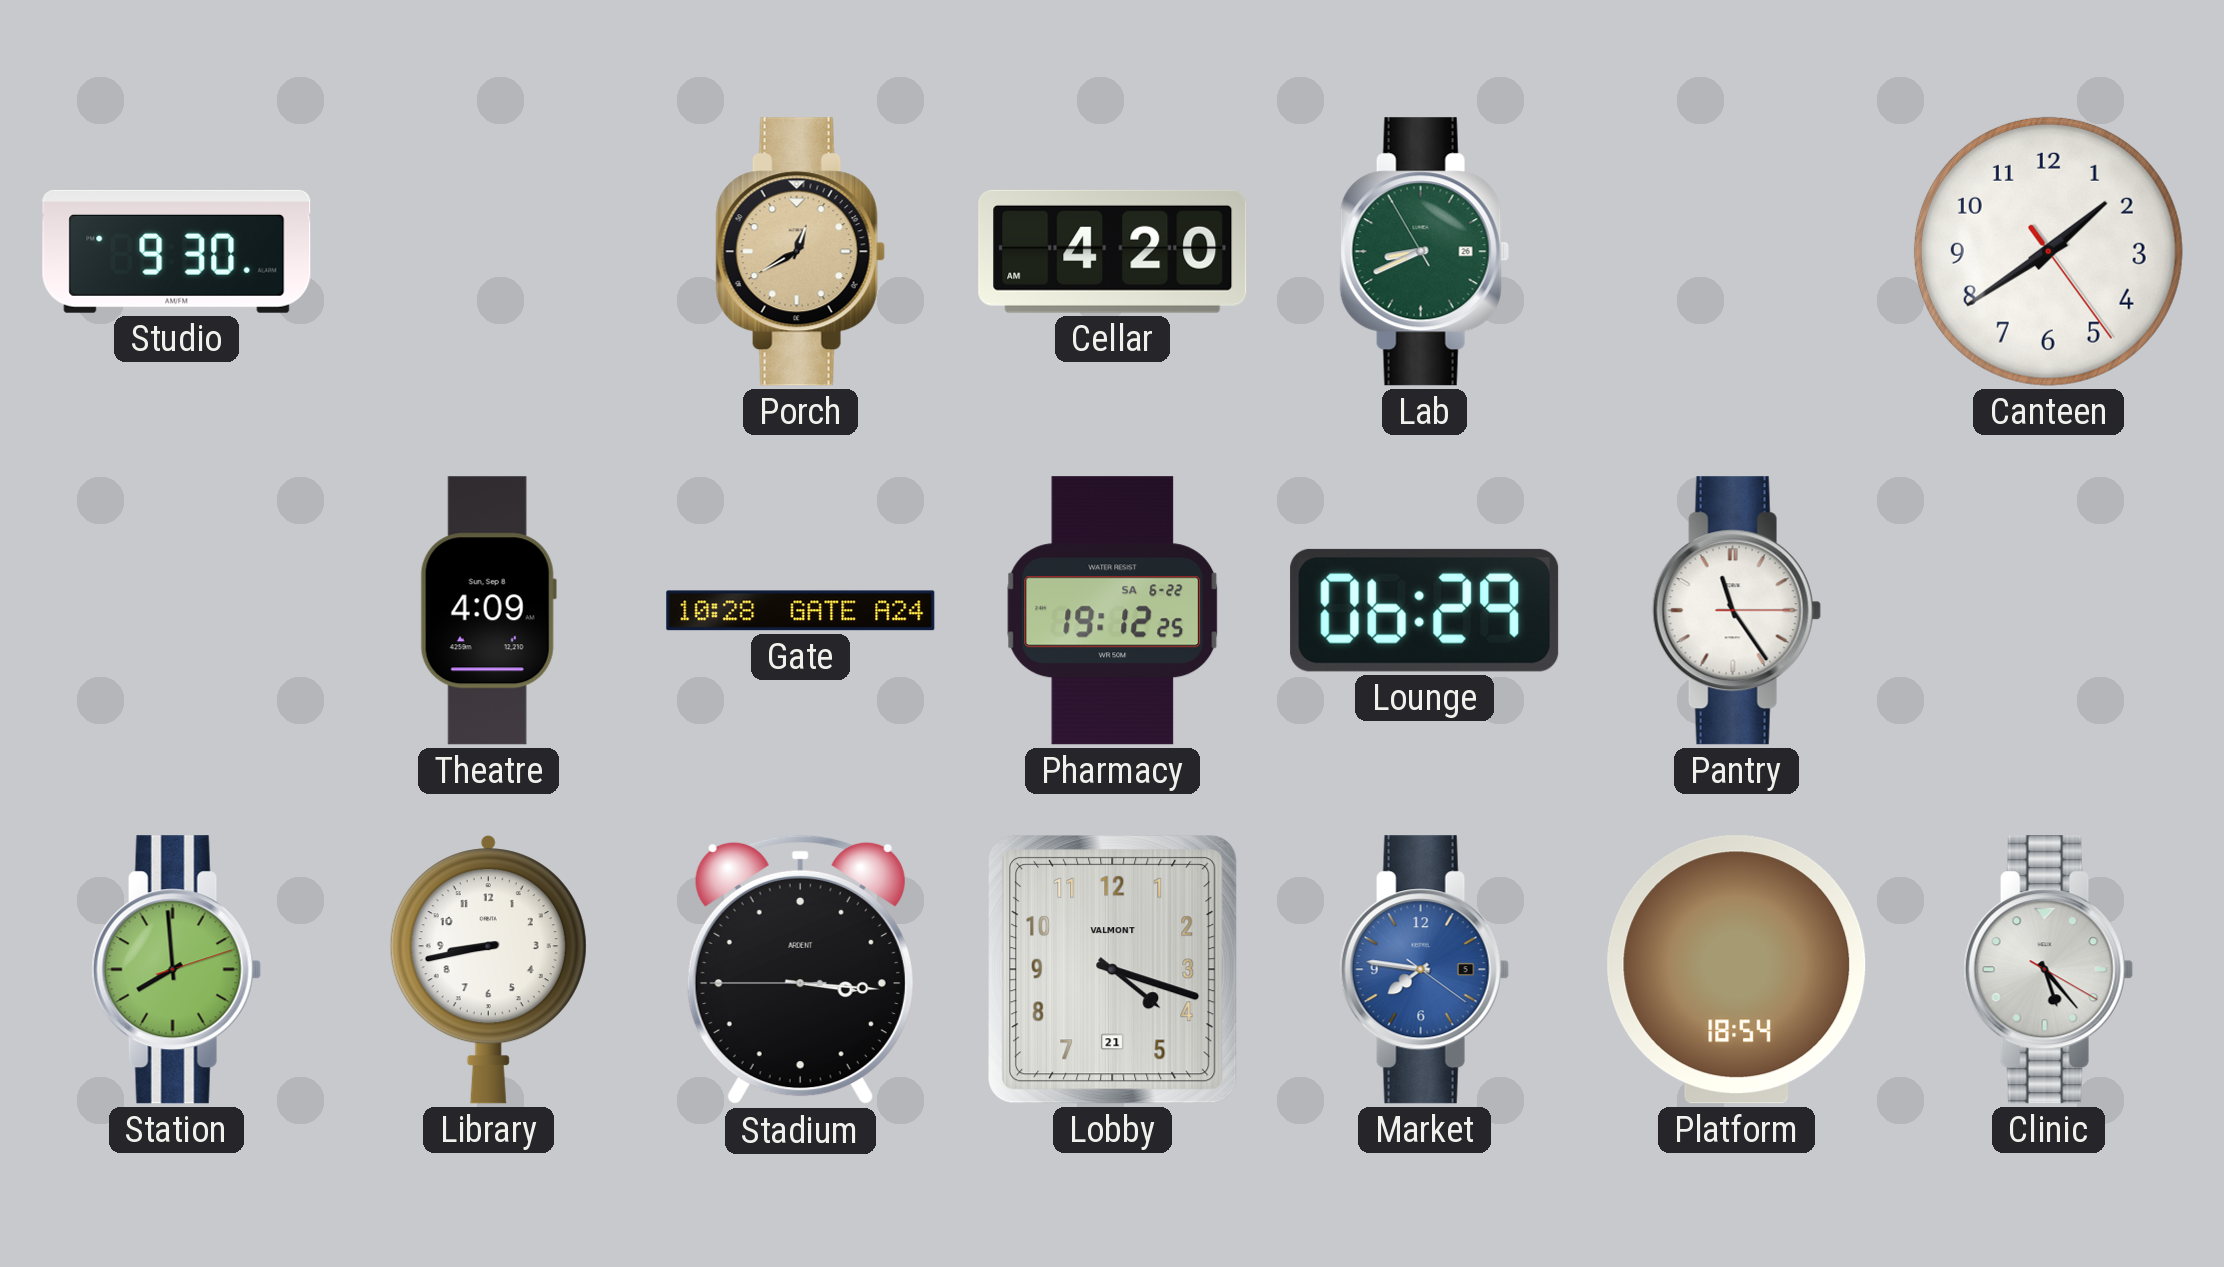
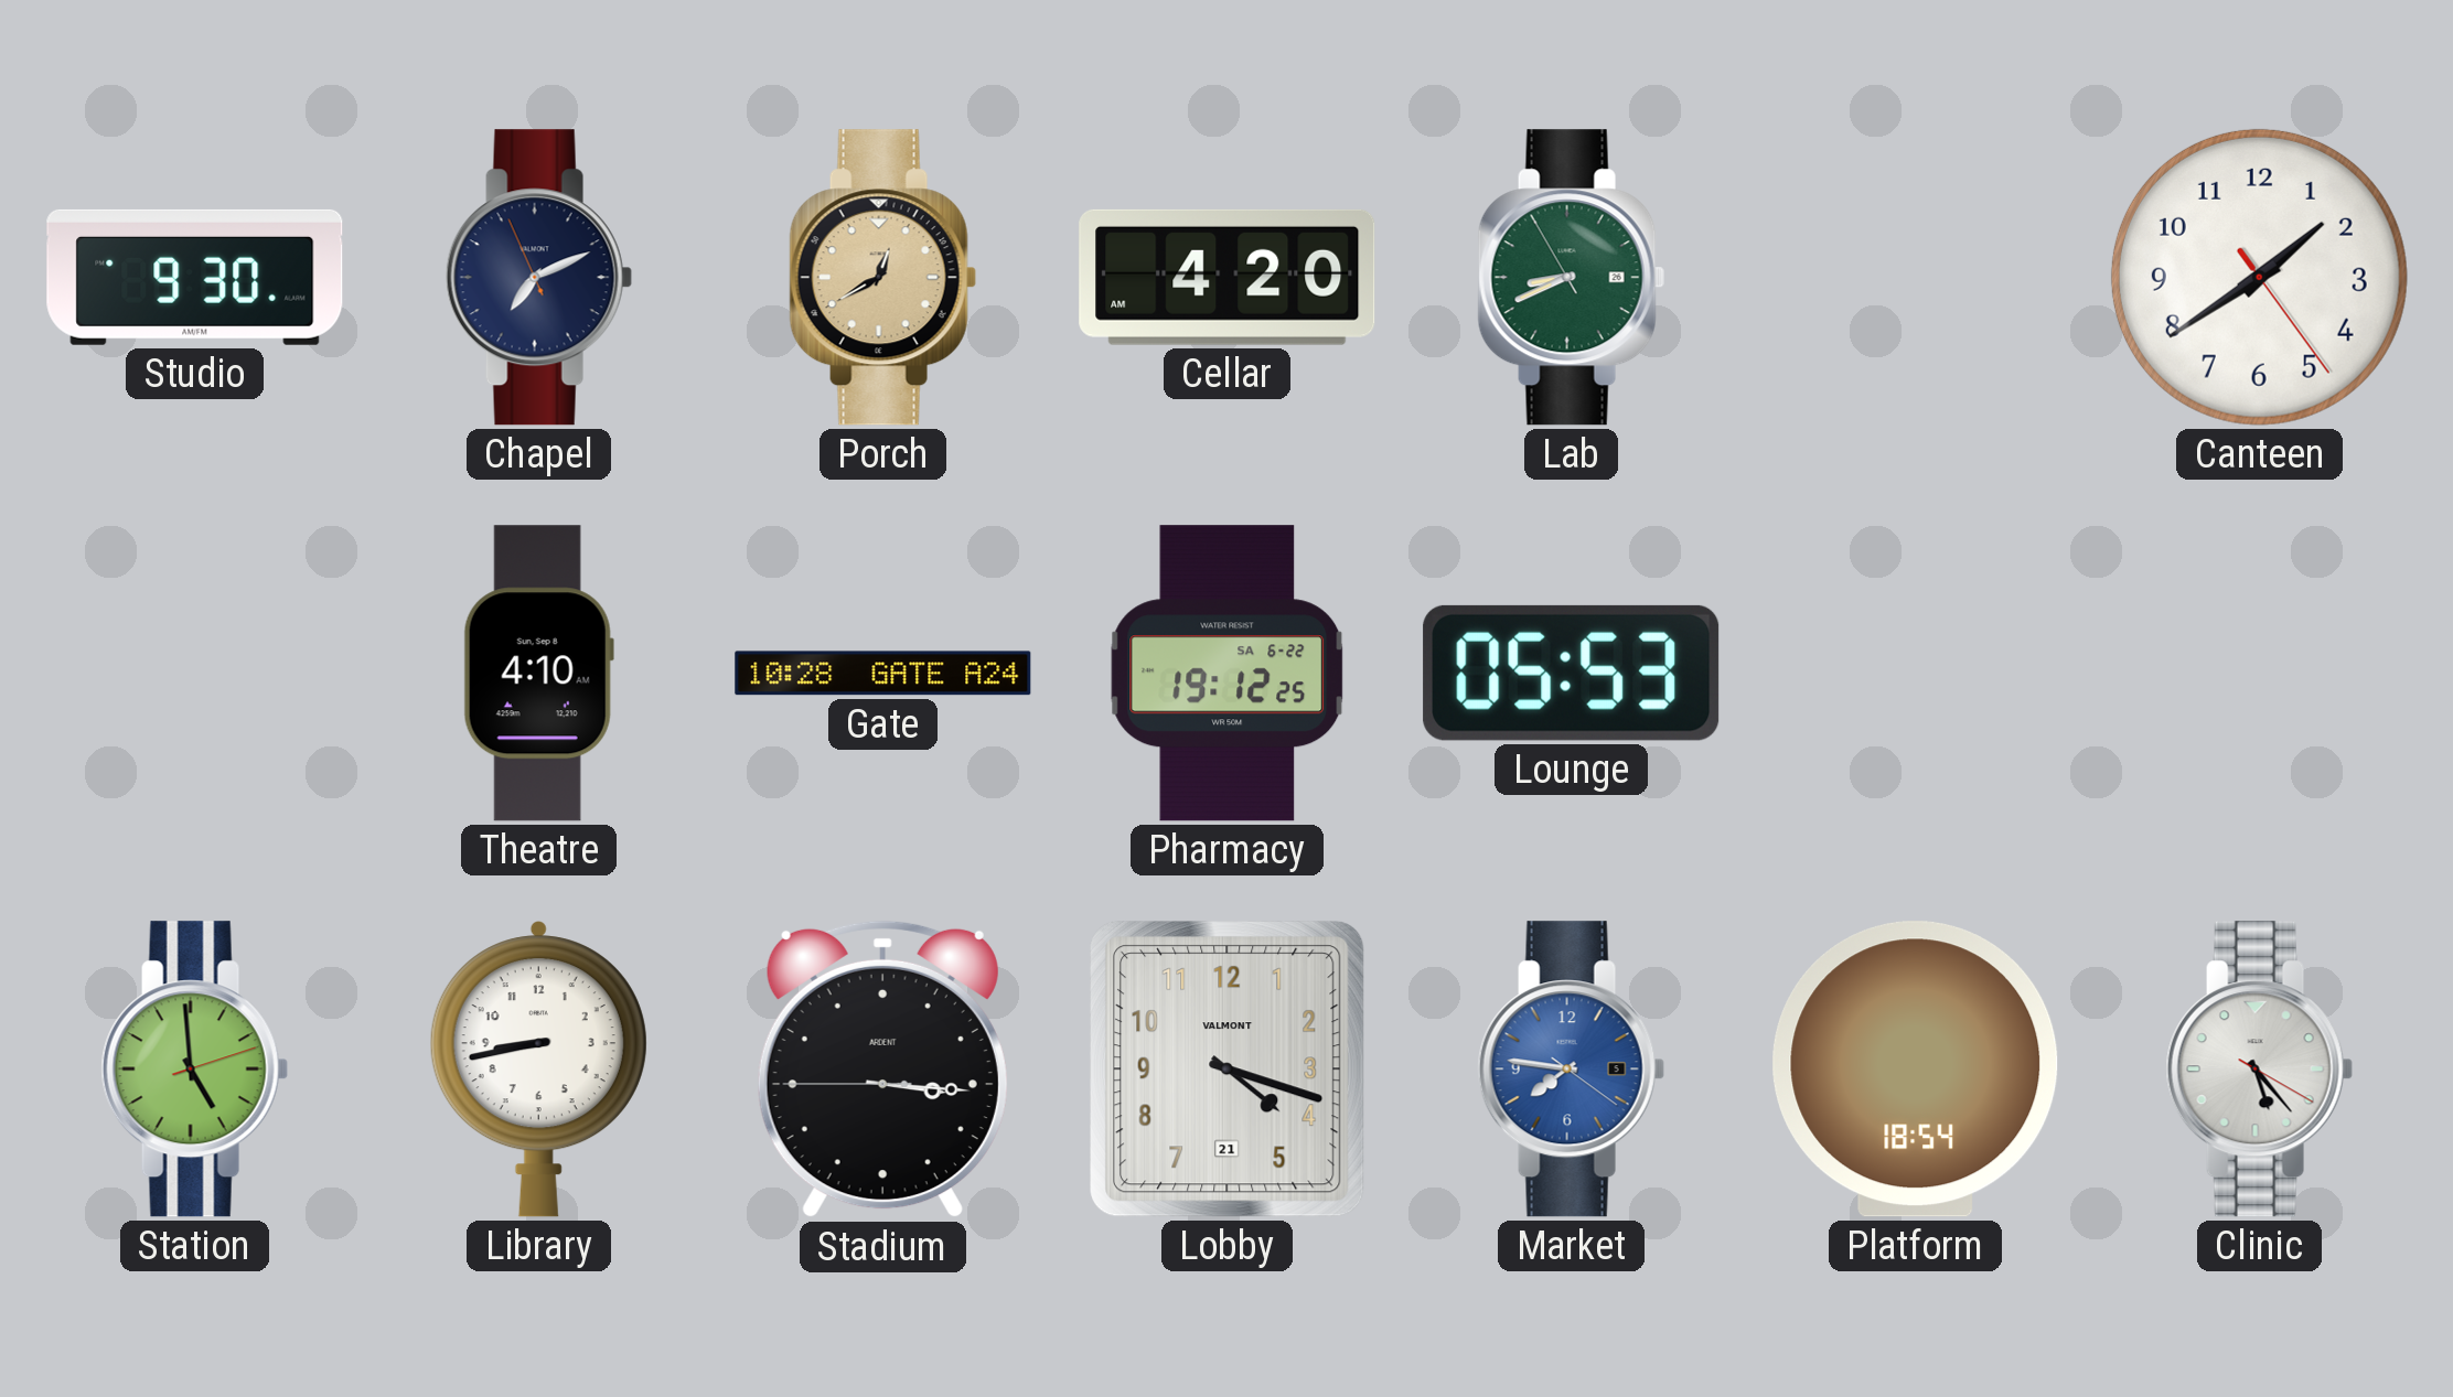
Chapel: none -> 7:10
Theatre: 4:09 -> 4:10
Lounge: 06:29 -> 05:53
Pantry: 11:24 -> none
Station: 7:59 -> 4:59
